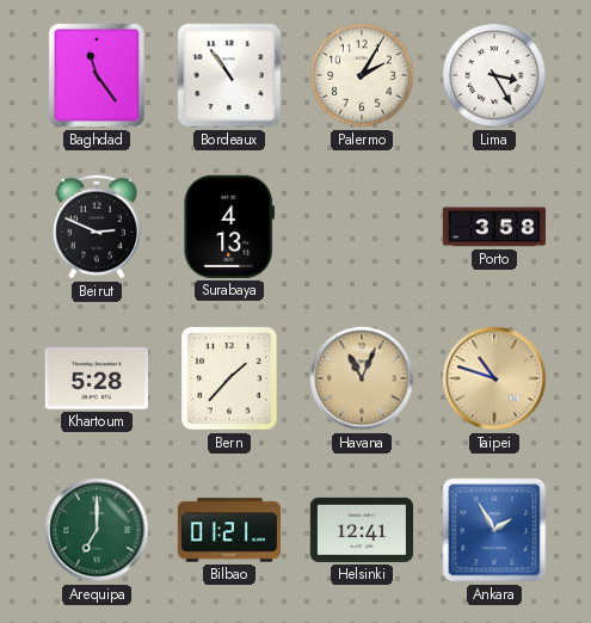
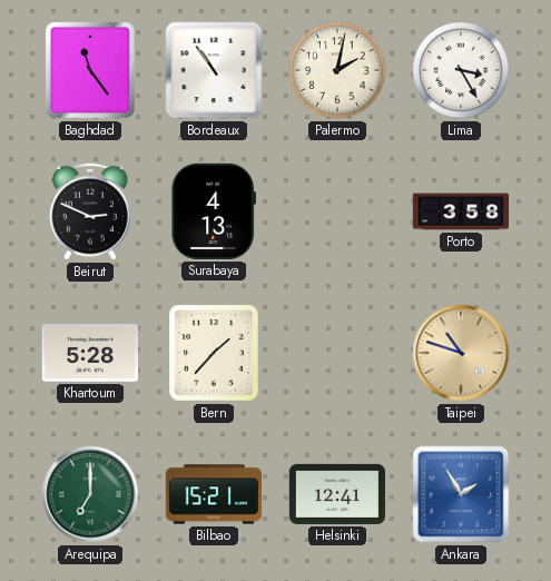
Palermo: 2:05 -> 2:02
Havana: 11:04 -> none
Bilbao: 01:21 -> 15:21
